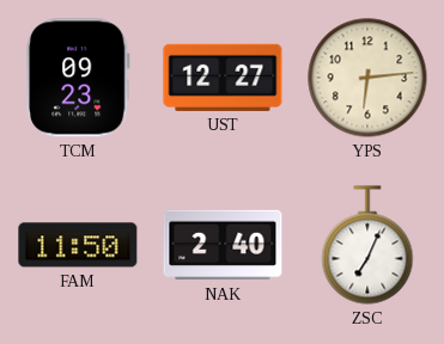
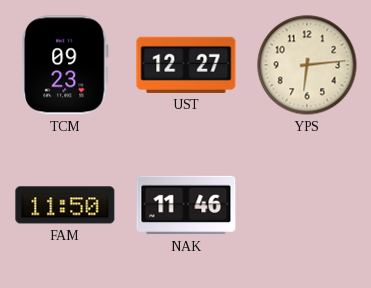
NAK: 2:40 -> 11:46
ZSC: 7:04 -> none
